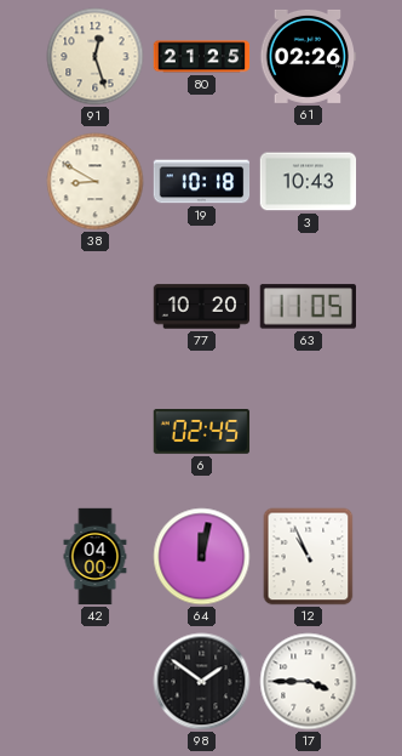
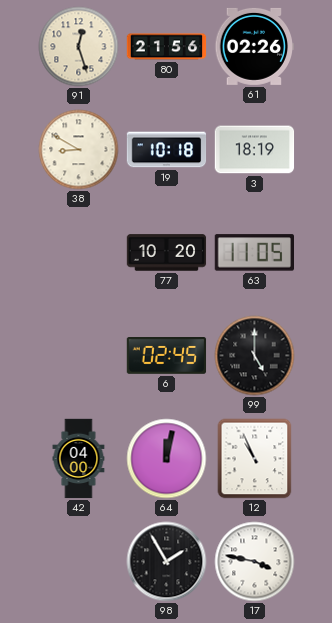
80: 21:25 -> 21:56
3: 10:43 -> 18:19
99: none -> 5:00
98: 1:51 -> 1:55
17: 3:45 -> 3:47
